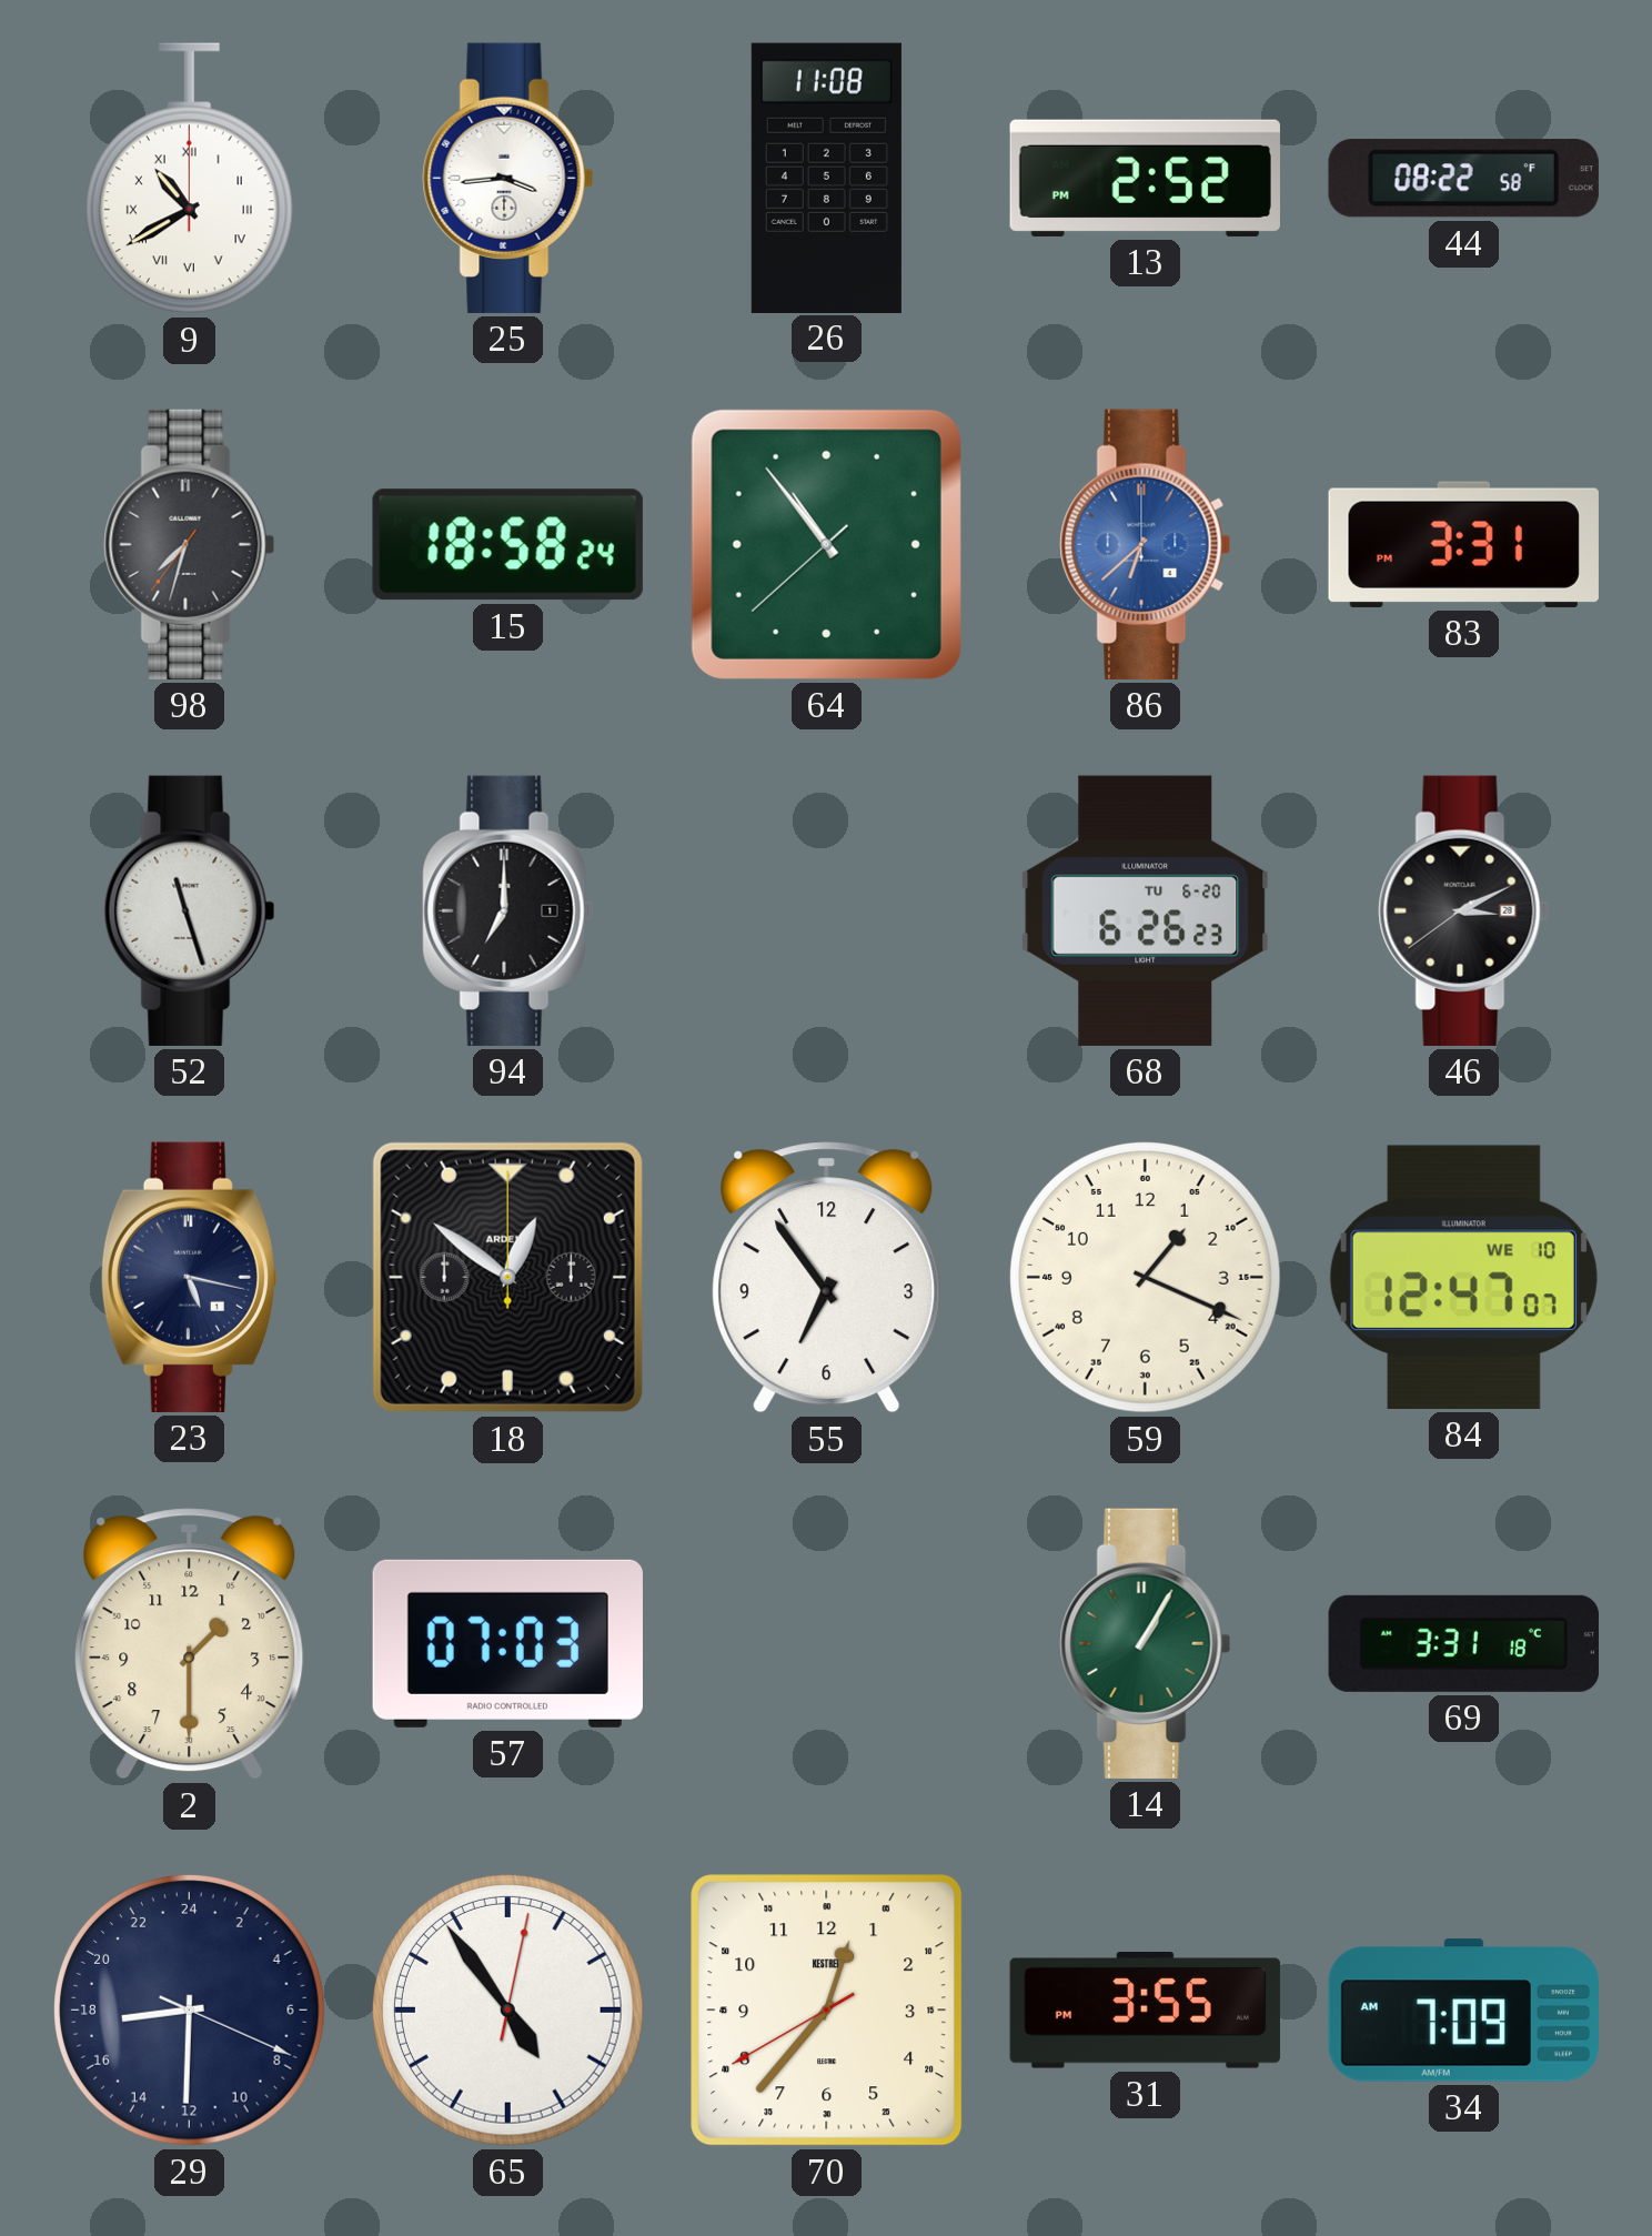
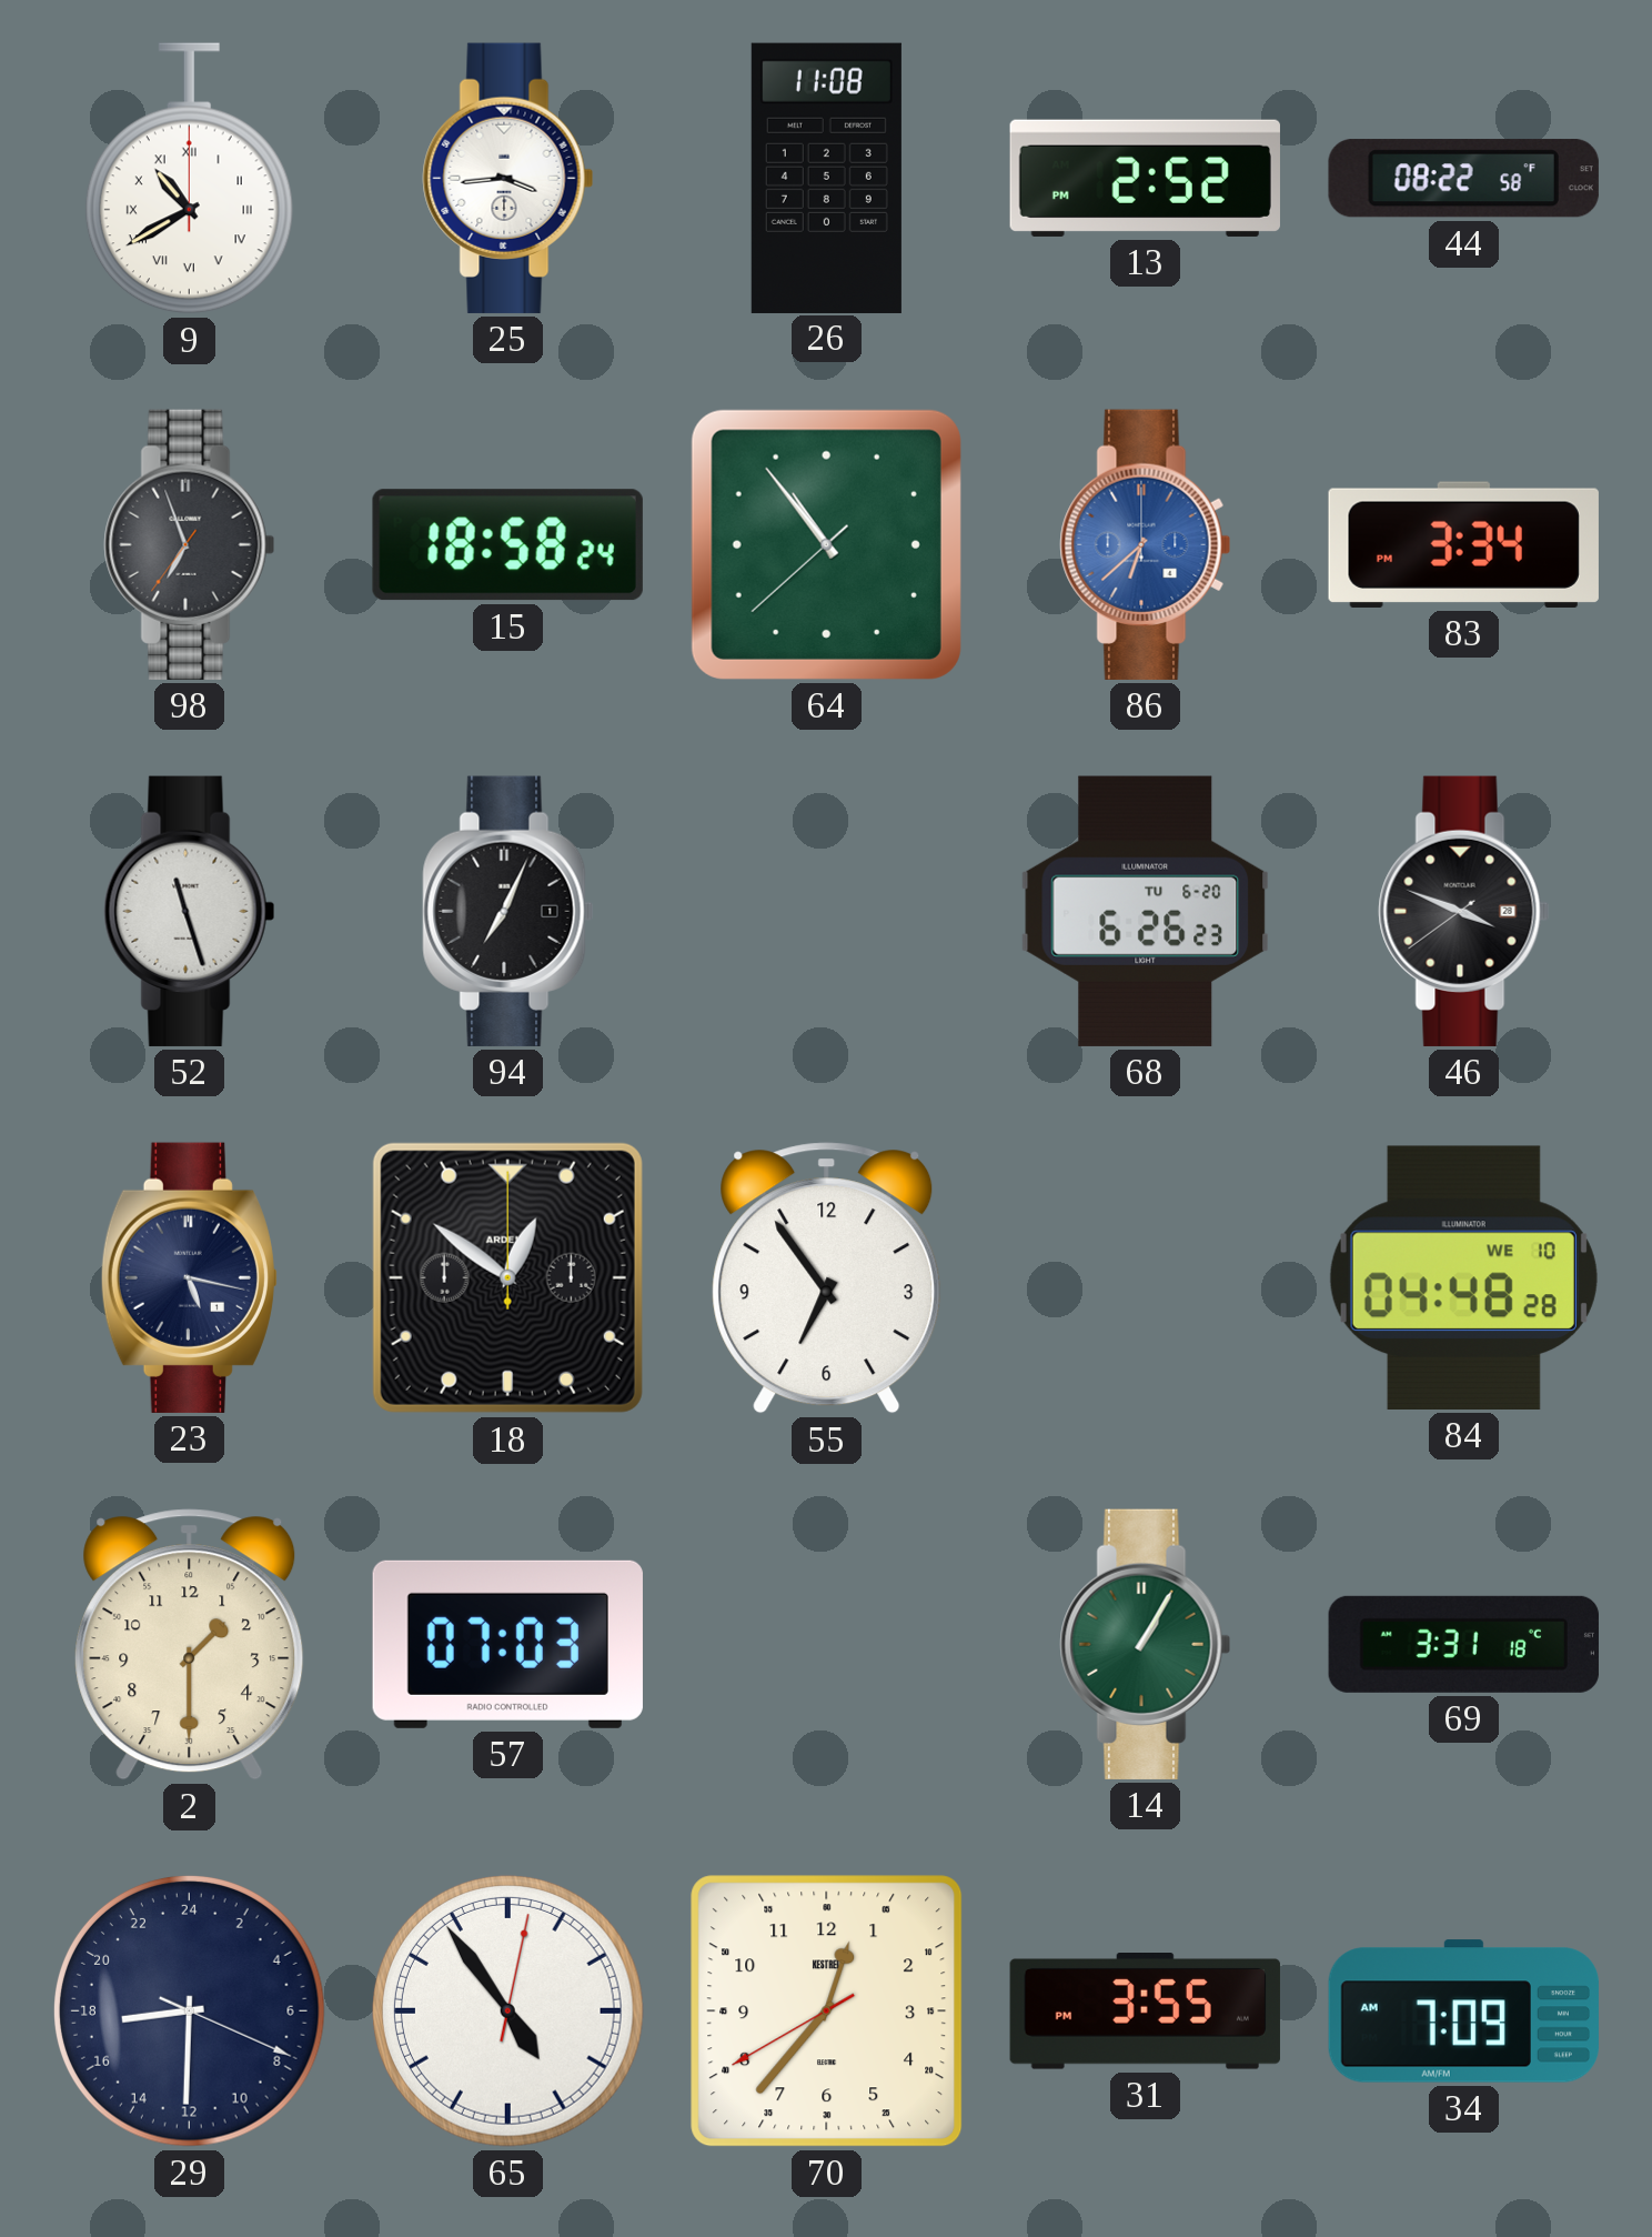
98: 7:32 -> 6:56
83: 3:31 -> 3:34
94: 7:00 -> 7:04
46: 3:10 -> 3:48
59: 1:19 -> none
84: 12:47 -> 04:48
